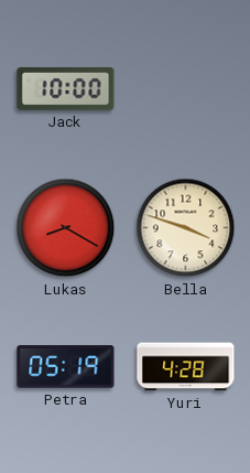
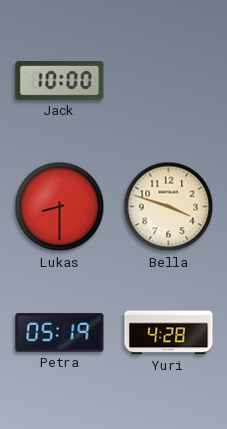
Lukas: 8:20 -> 8:30
